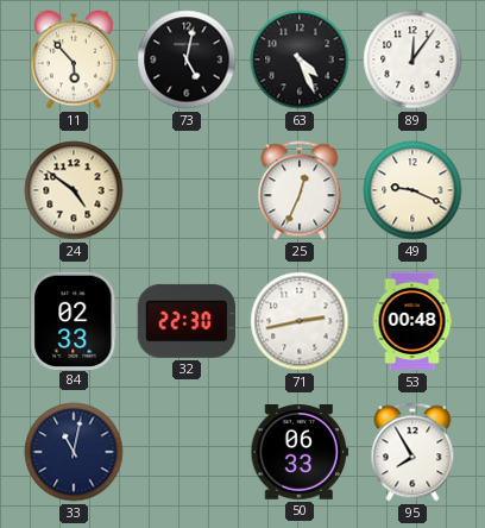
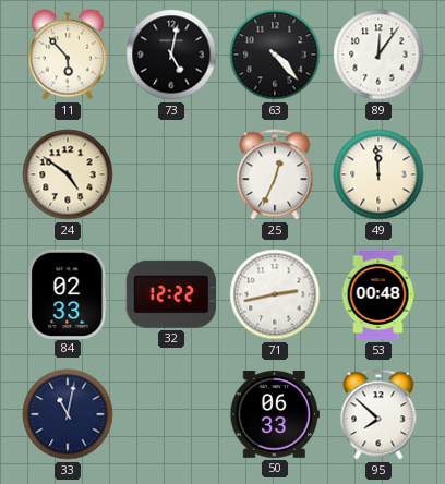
63: 4:26 -> 4:23
49: 9:19 -> 11:59
32: 22:30 -> 12:22
95: 7:55 -> 7:52
